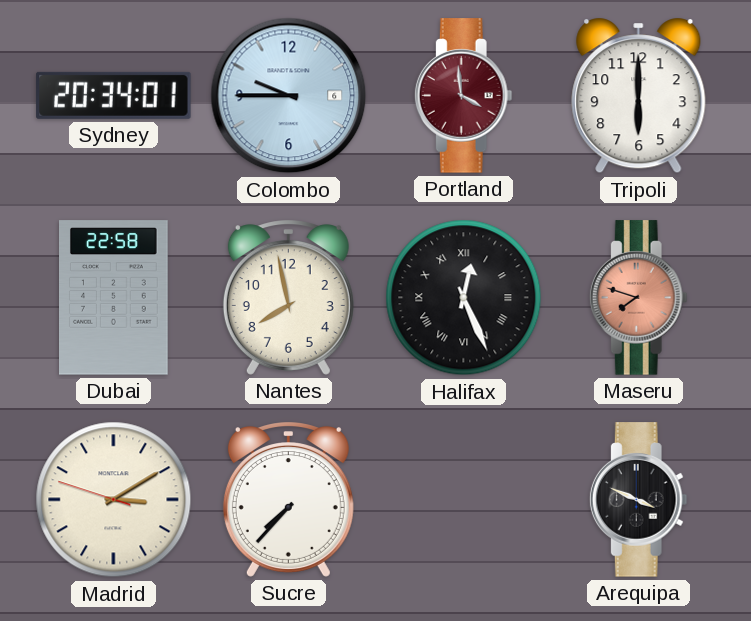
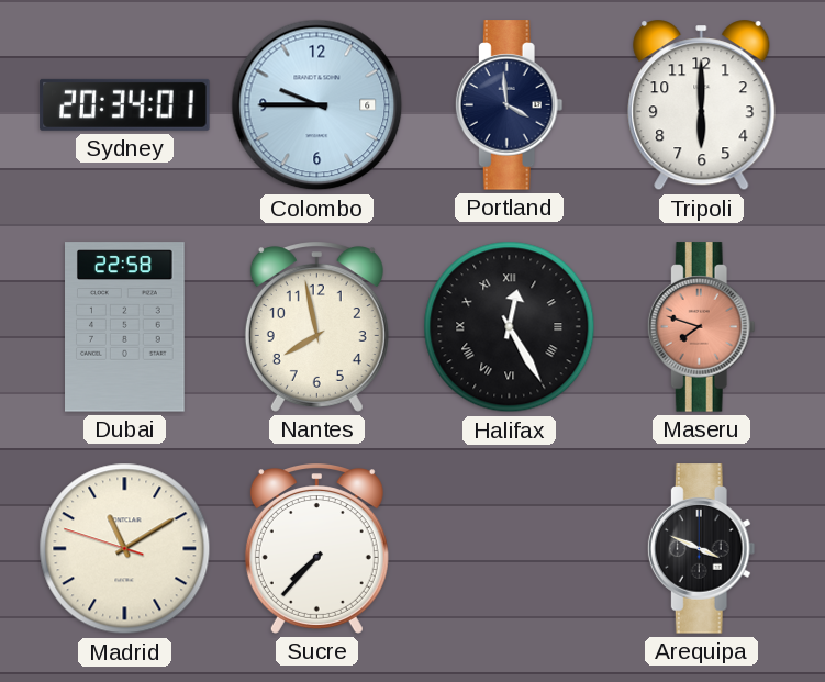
Portland dial: burgundy -> navy
Halifax: 12:26 -> 12:25
Madrid: 3:09 -> 11:09
